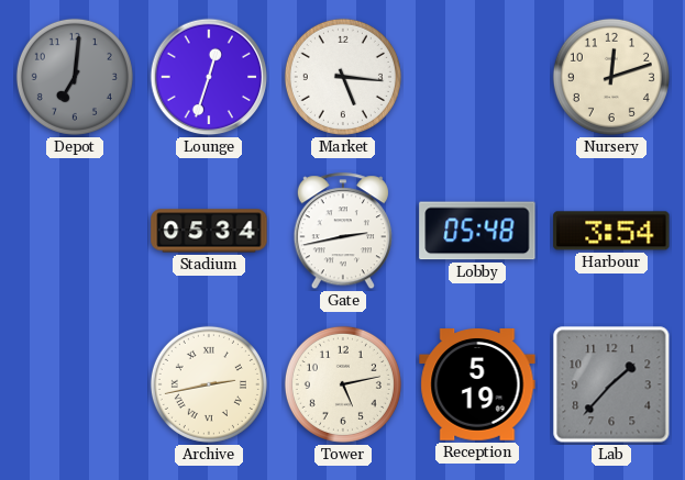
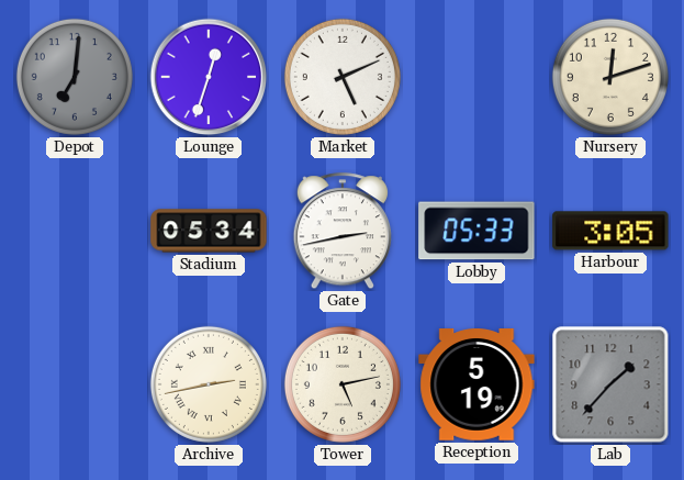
Market: 5:16 -> 5:11
Lobby: 05:48 -> 05:33
Harbour: 3:54 -> 3:05
